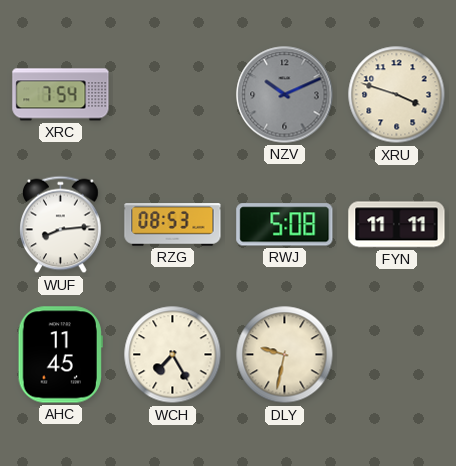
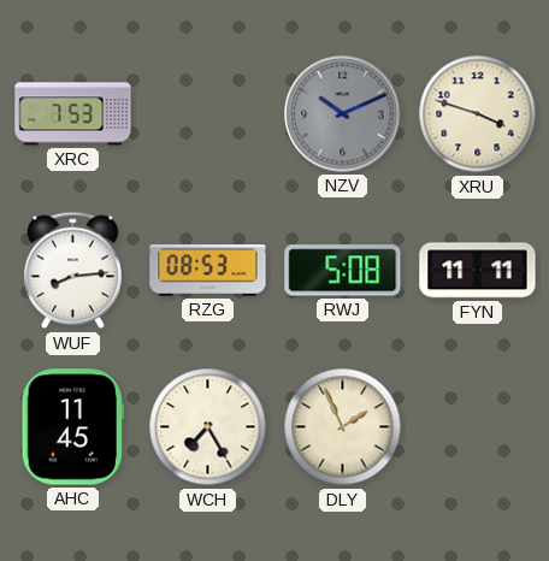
XRC: 7:54 -> 7:53
DLY: 9:32 -> 1:56
